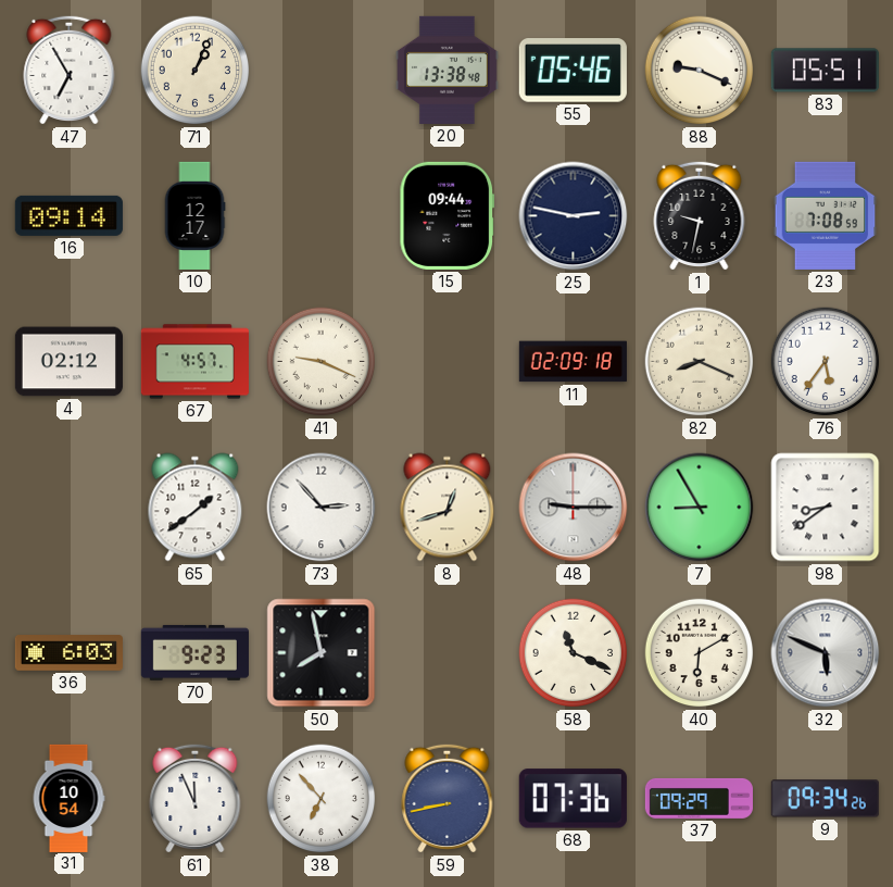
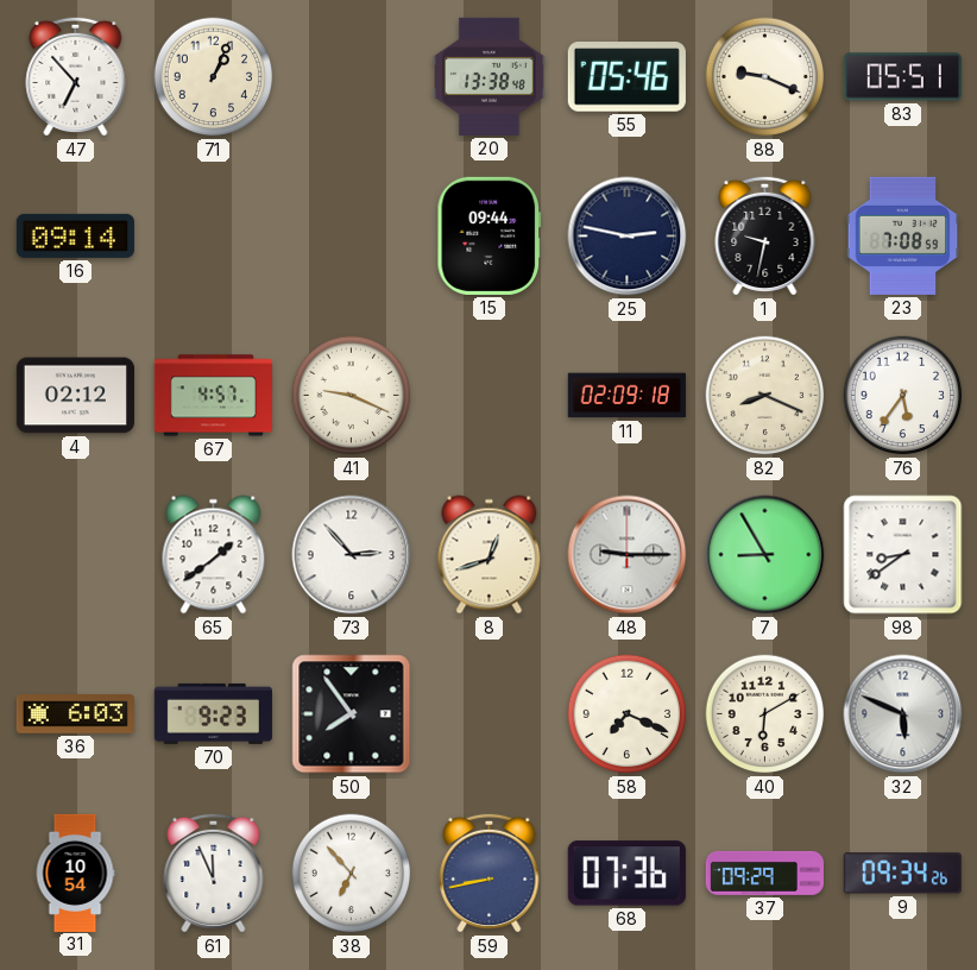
47: 6:55 -> 6:53
10: 12:17 -> none
50: 7:58 -> 7:54
58: 11:19 -> 7:19
